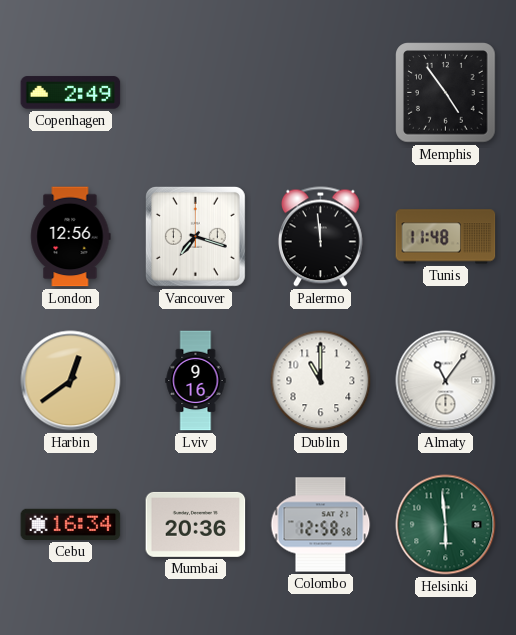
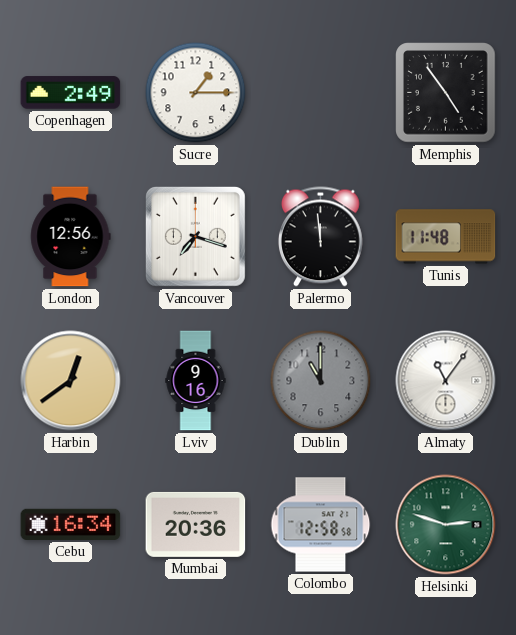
Sucre: none -> 1:15
Dublin dial: white -> grey
Helsinki: 5:59 -> 2:48
